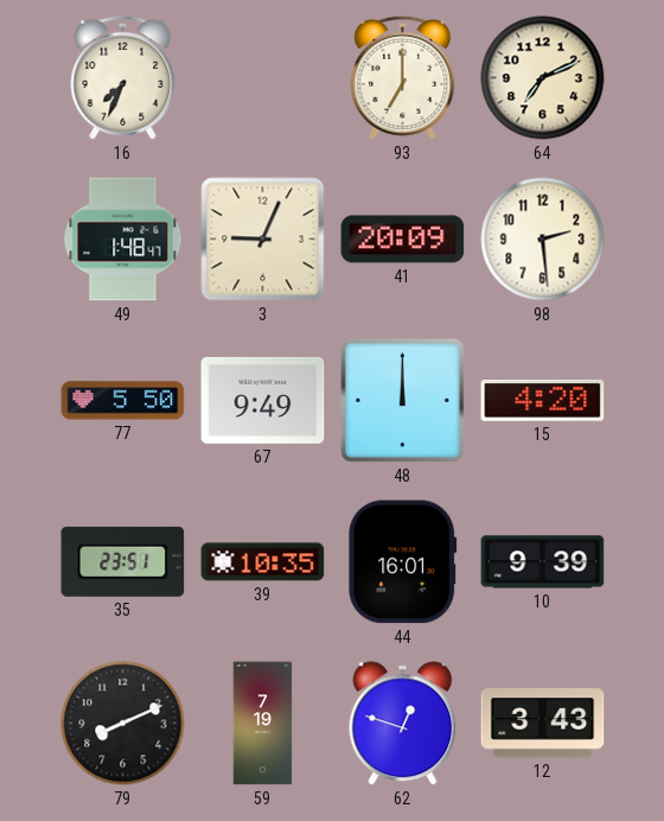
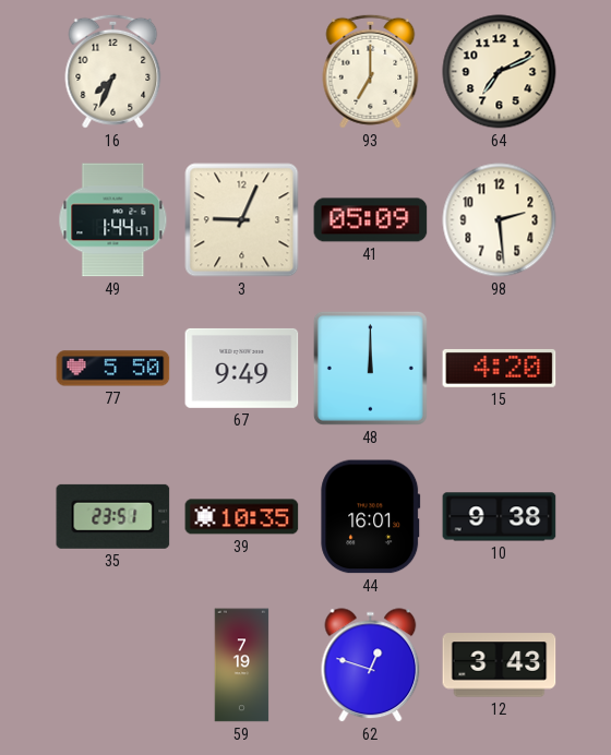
49: 1:48 -> 1:44
41: 20:09 -> 05:09
10: 9:39 -> 9:38
79: 8:11 -> none
